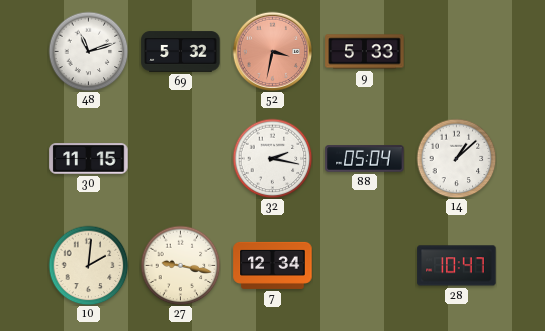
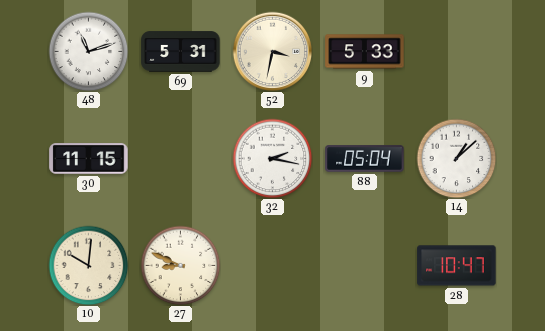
69: 5:32 -> 5:31
52 dial: salmon -> cream
10: 2:01 -> 10:01
27: 9:17 -> 8:49
7: 12:34 -> none
